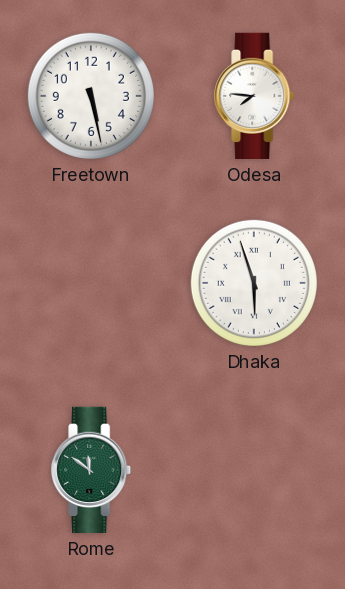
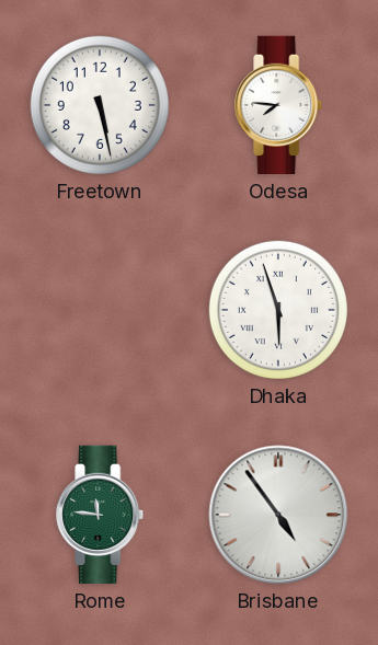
Rome: 11:51 -> 11:46
Brisbane: none -> 4:54
